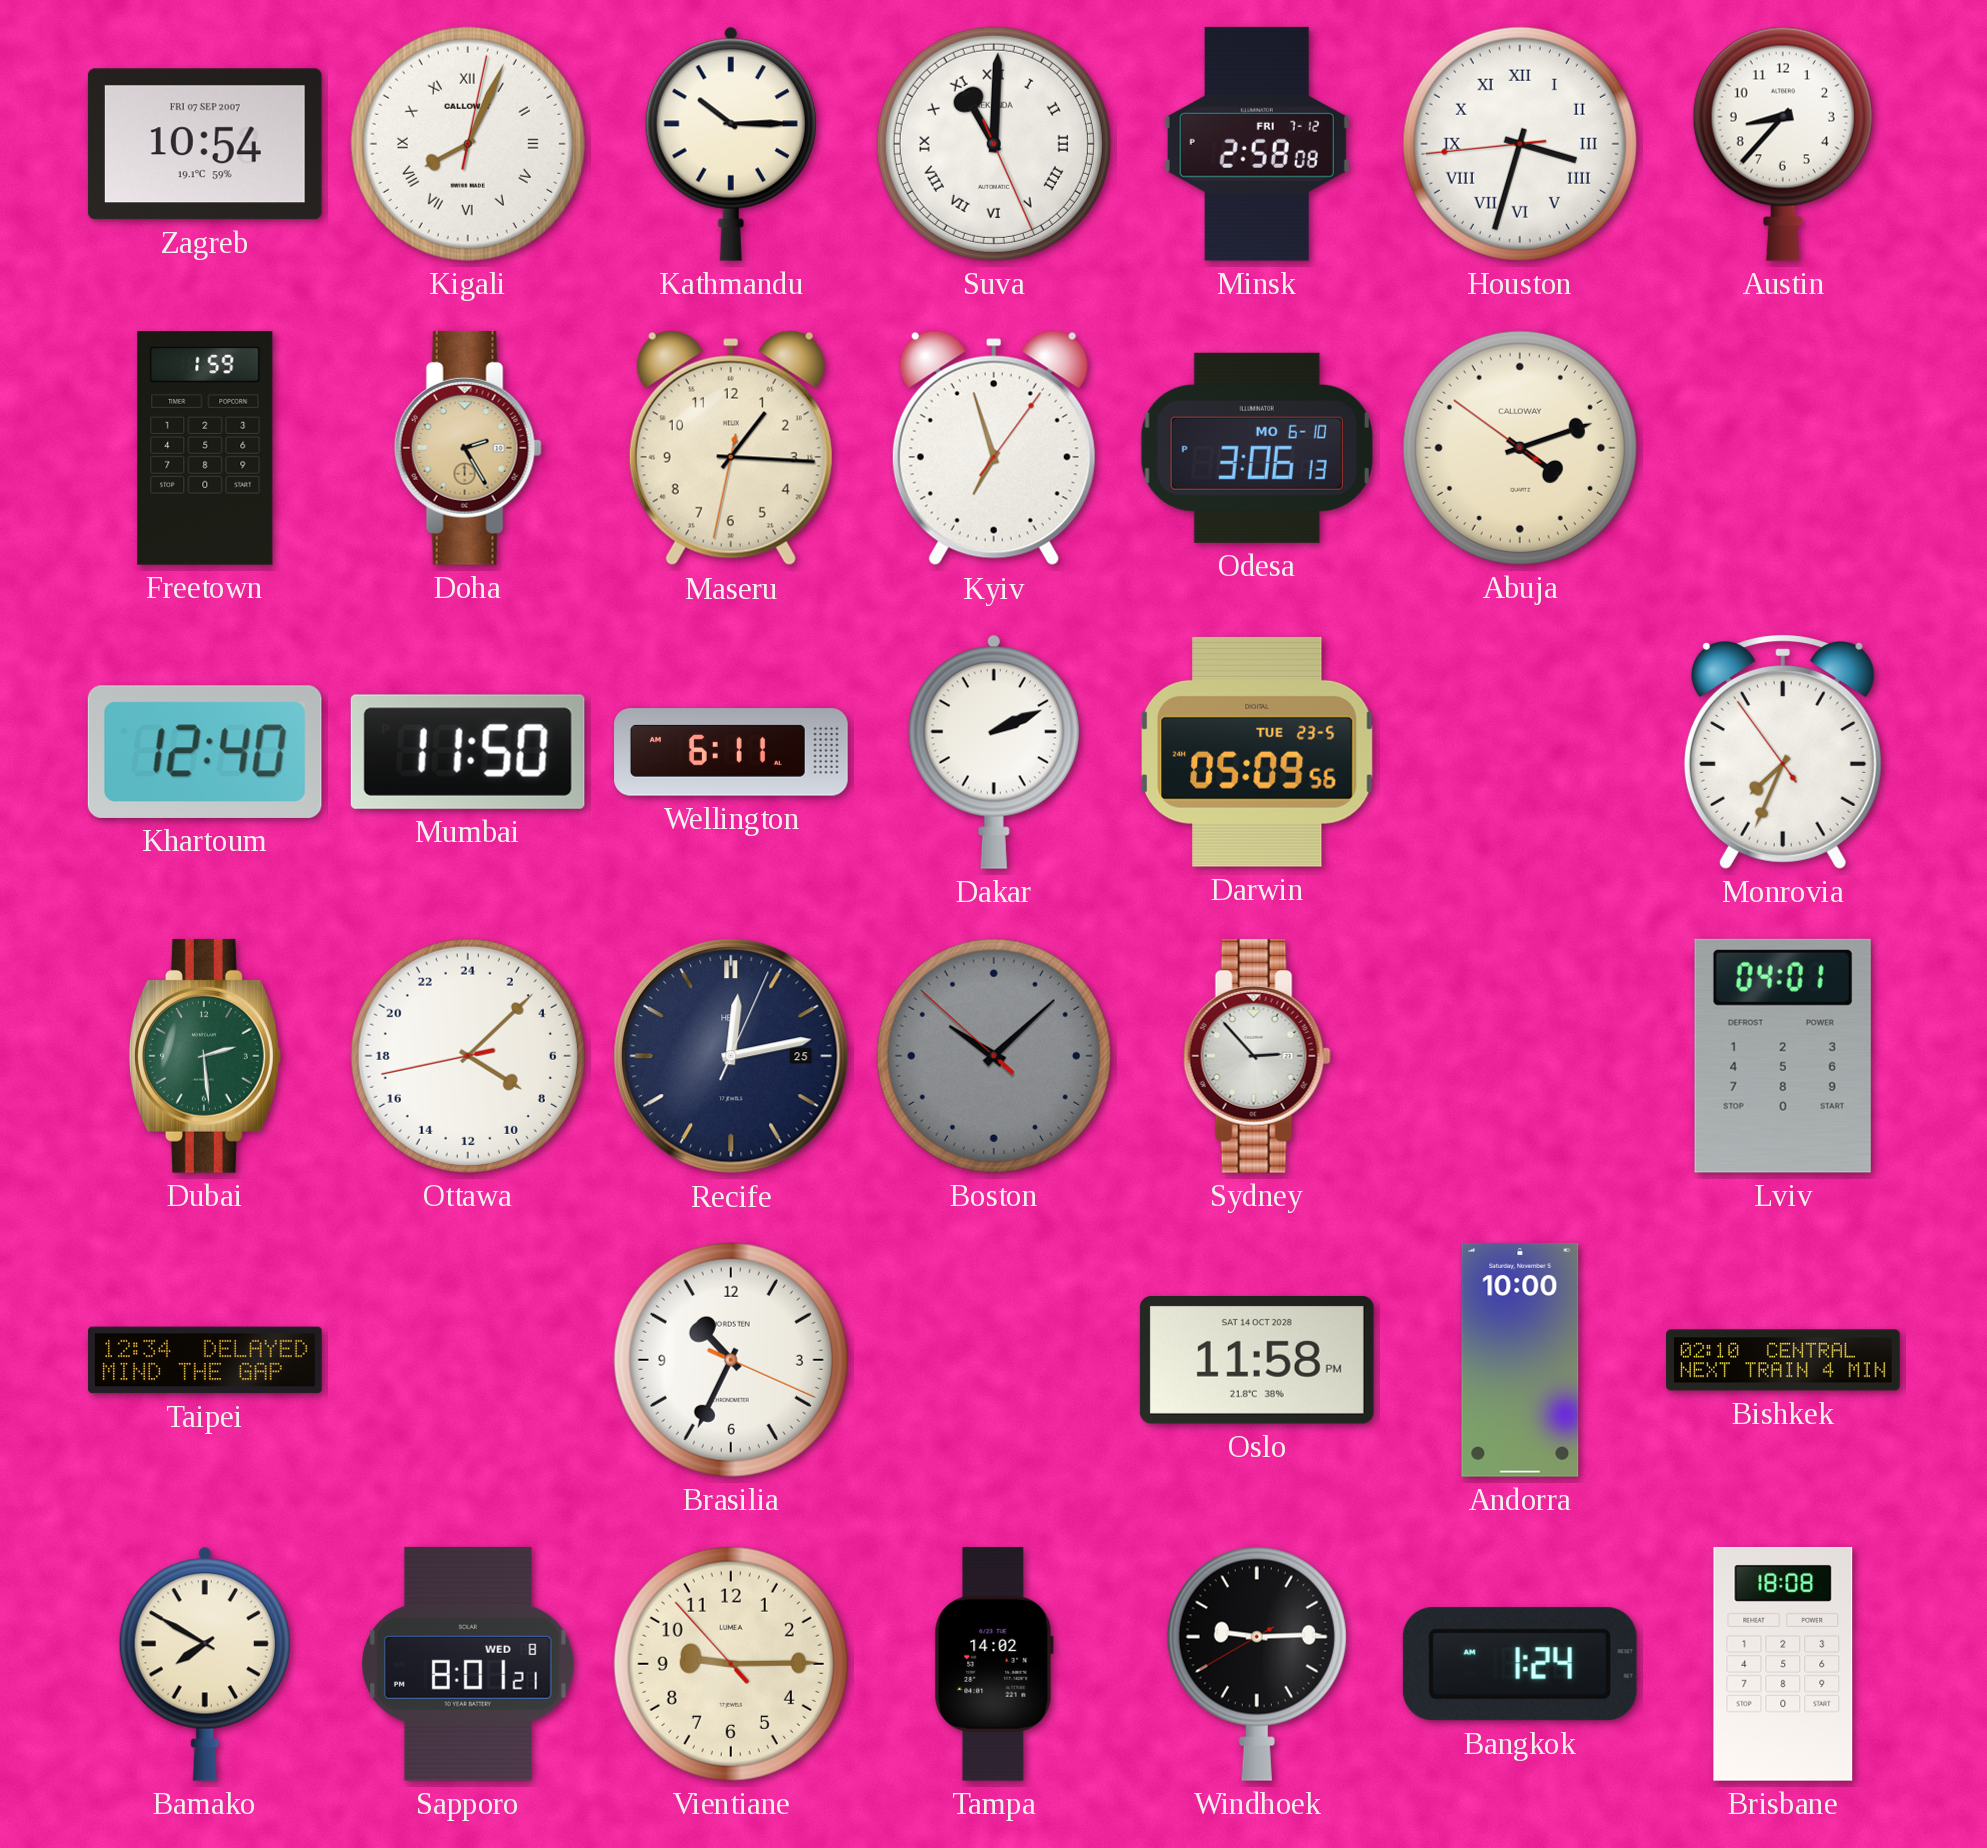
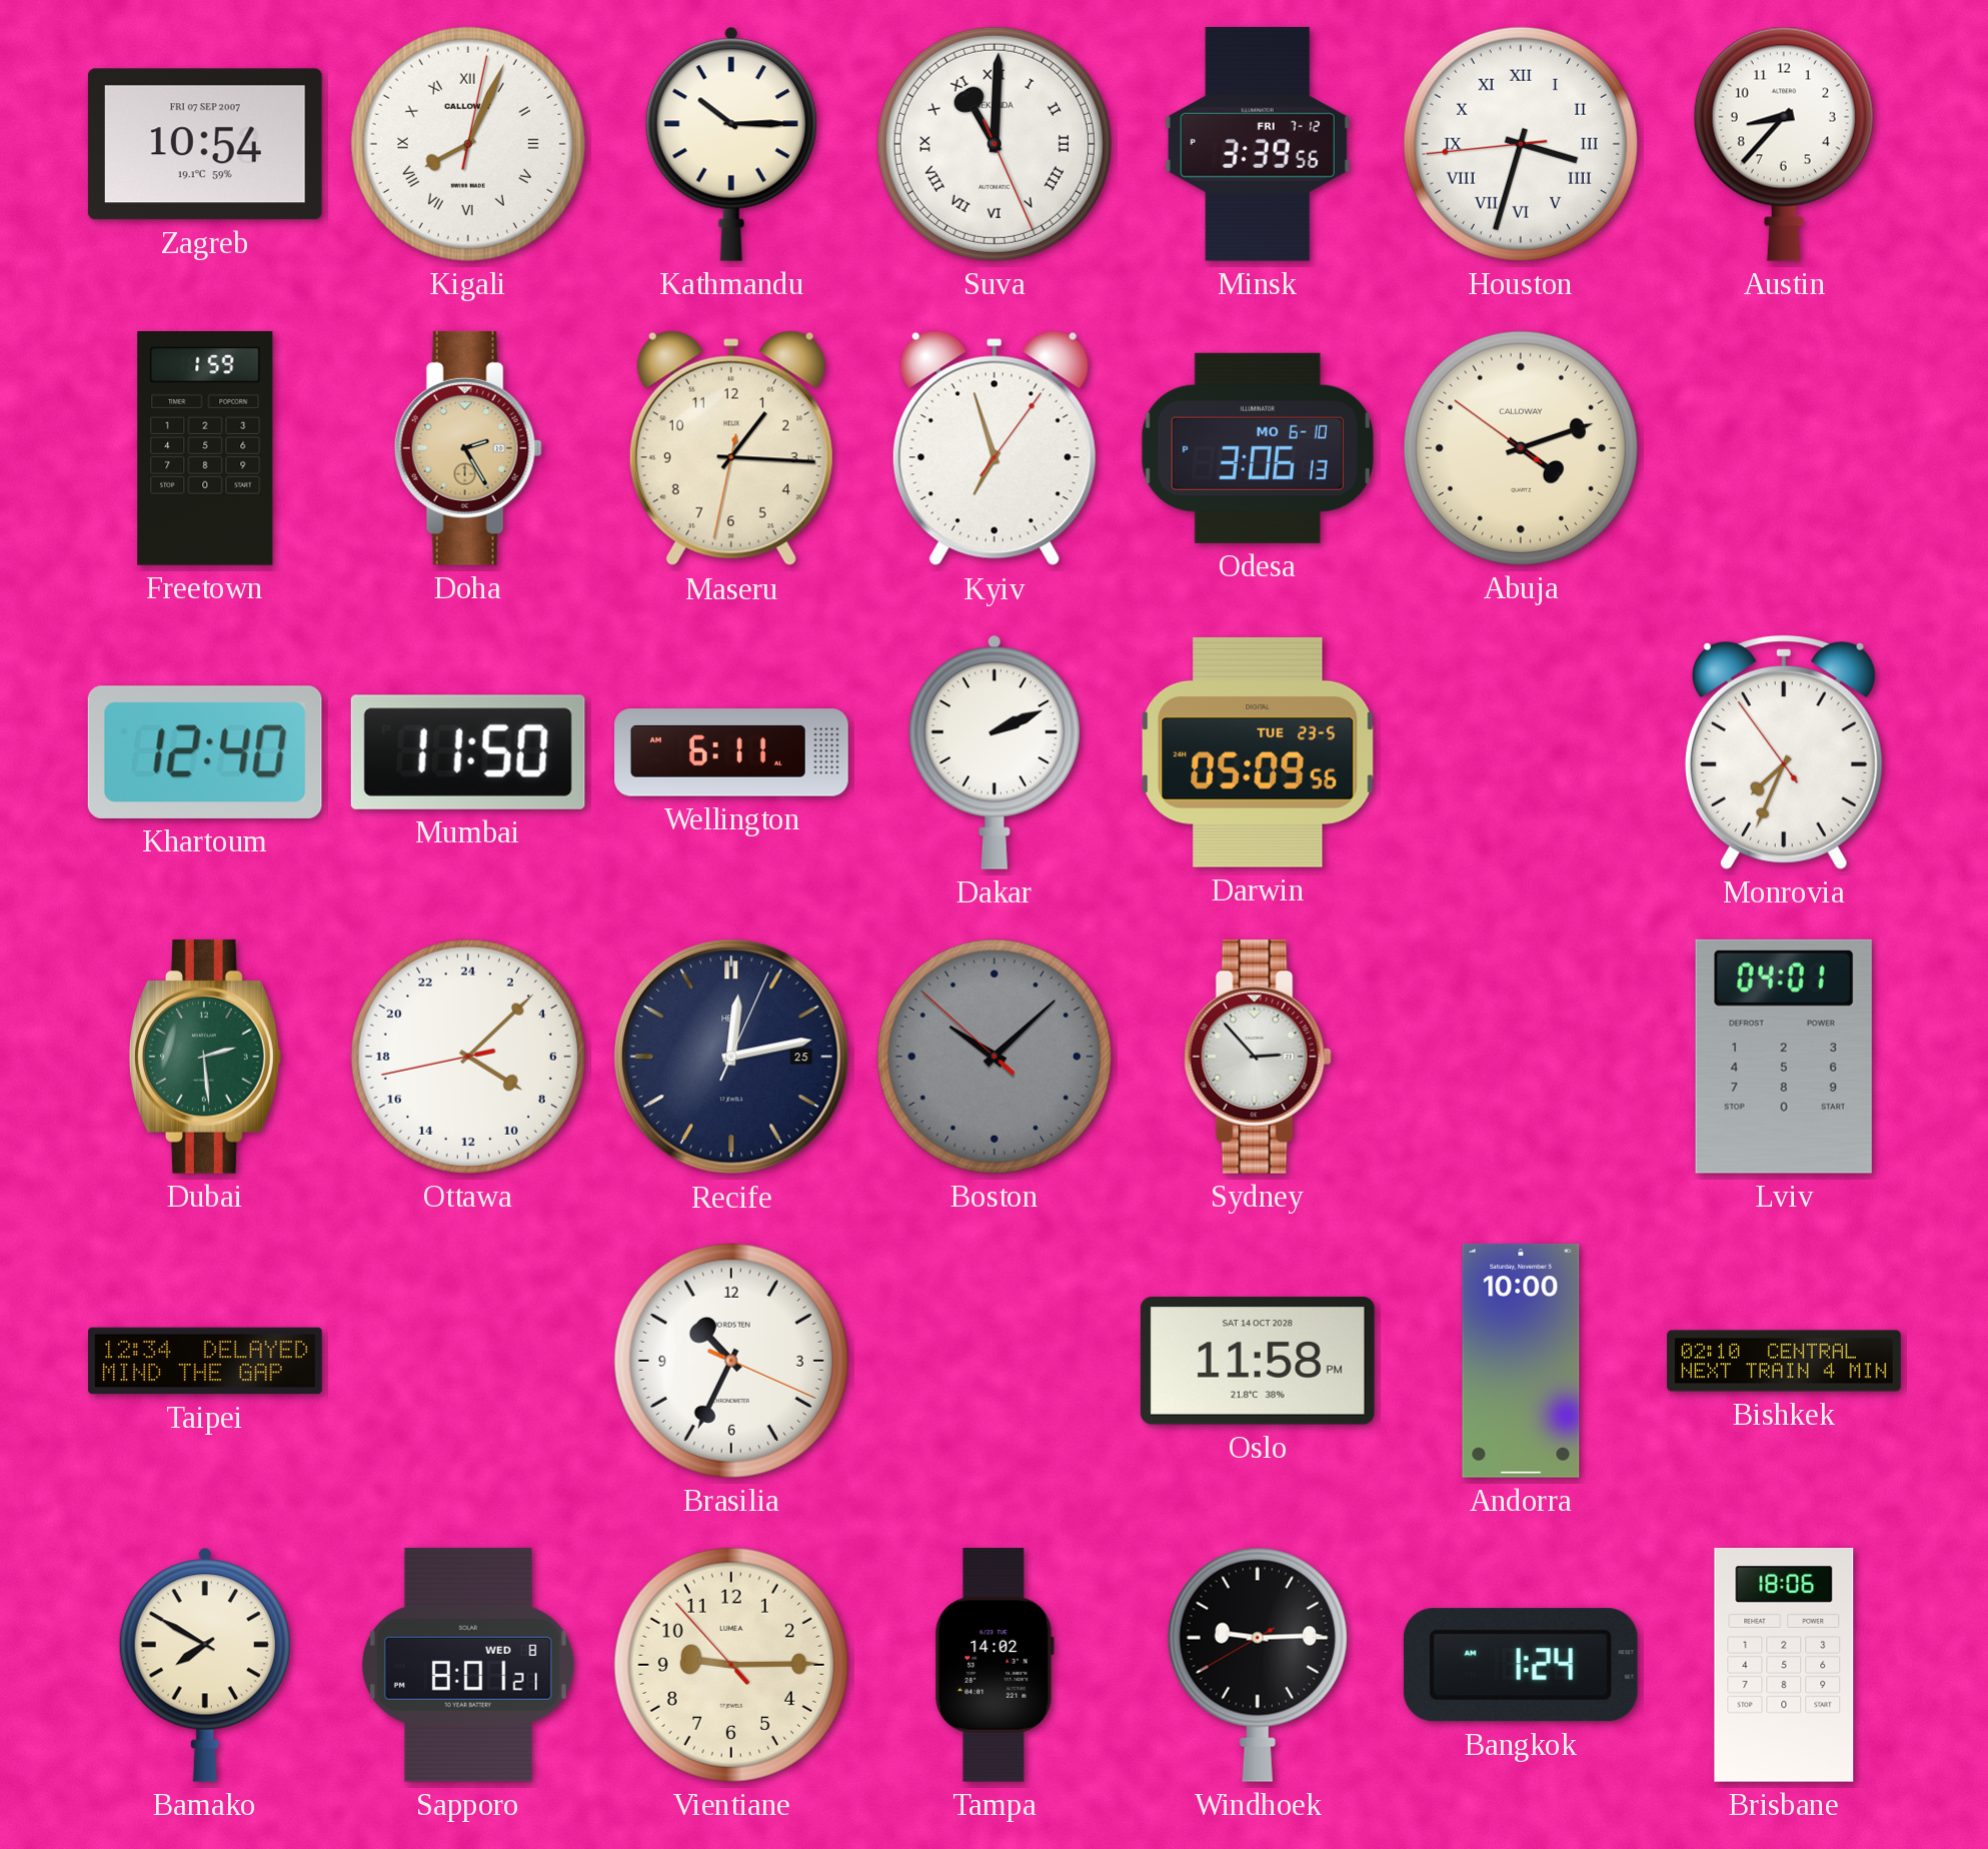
Minsk: 2:58 -> 3:39
Brisbane: 18:08 -> 18:06
